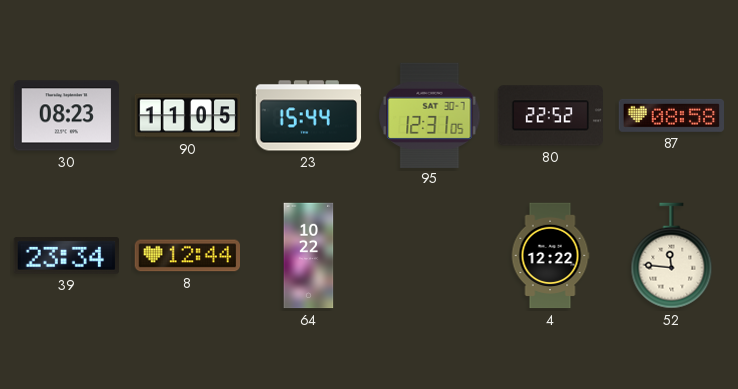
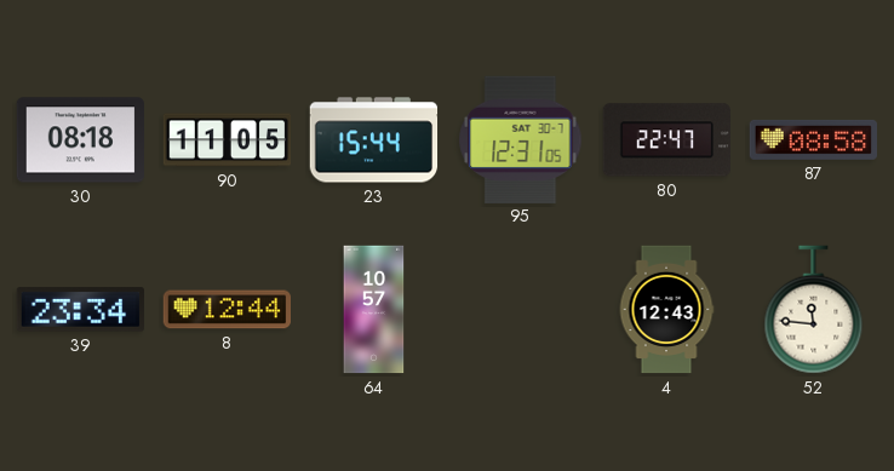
30: 08:23 -> 08:18
80: 22:52 -> 22:47
64: 10:22 -> 10:57
4: 12:22 -> 12:43
